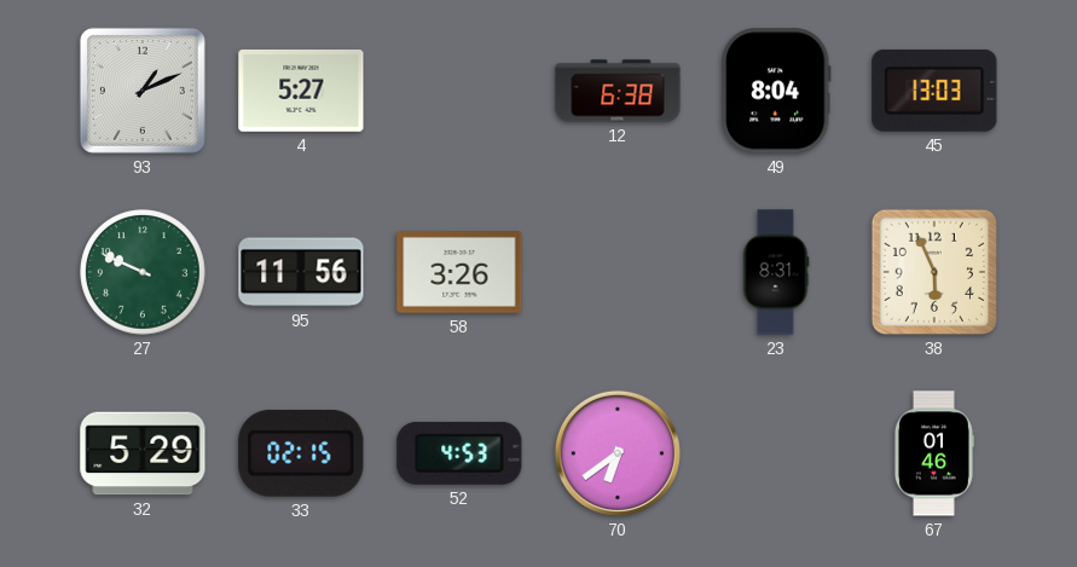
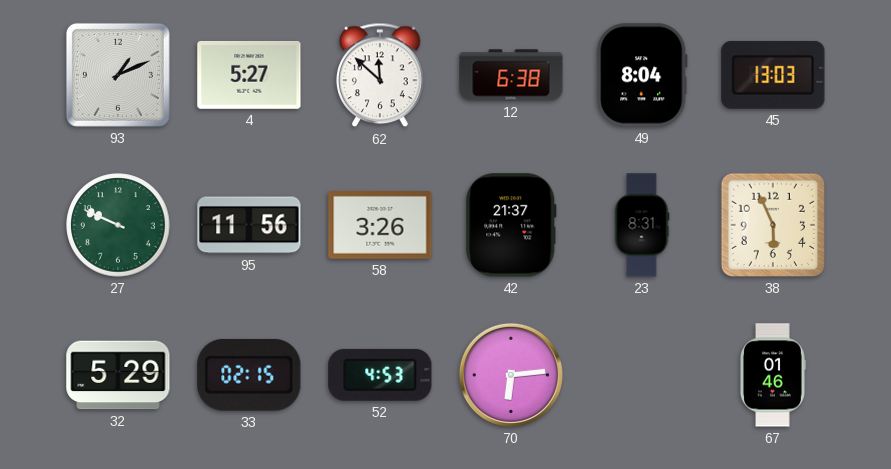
62: none -> 11:52
42: none -> 21:37
70: 6:39 -> 6:14
